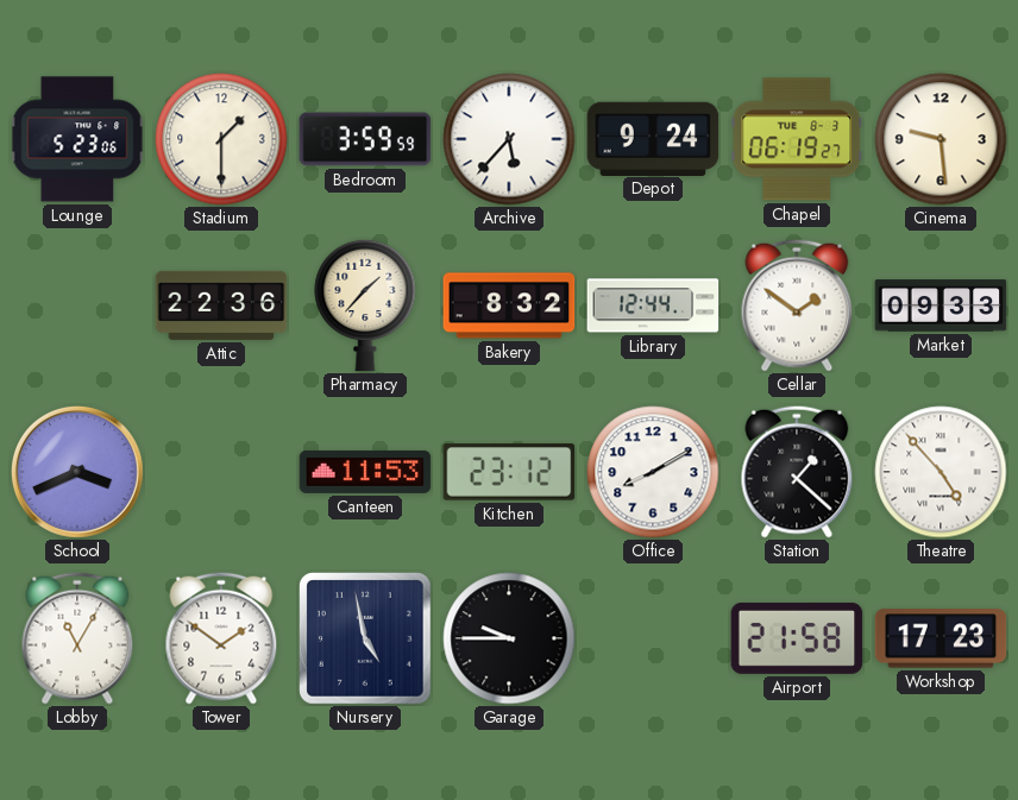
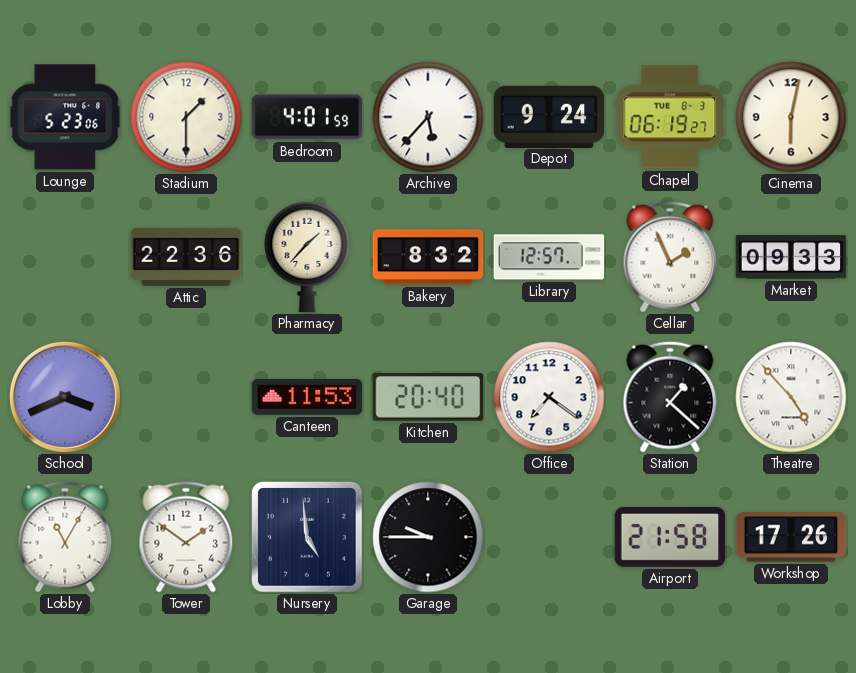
Bedroom: 3:59 -> 4:01
Cinema: 9:29 -> 6:02
Library: 12:44 -> 12:57
Cellar: 1:51 -> 1:56
Kitchen: 23:12 -> 20:40
Office: 8:10 -> 7:21
Nursery: 4:58 -> 4:59
Workshop: 17:23 -> 17:26
